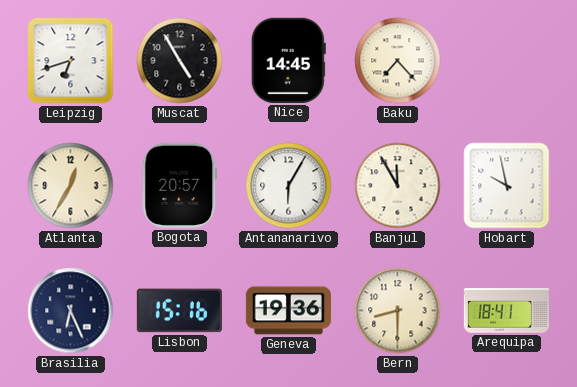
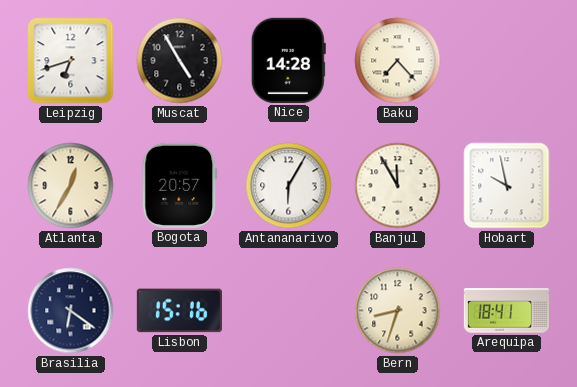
Nice: 14:45 -> 14:28
Brasilia: 6:26 -> 6:21
Geneva: 19:36 -> none
Bern: 8:30 -> 8:33
